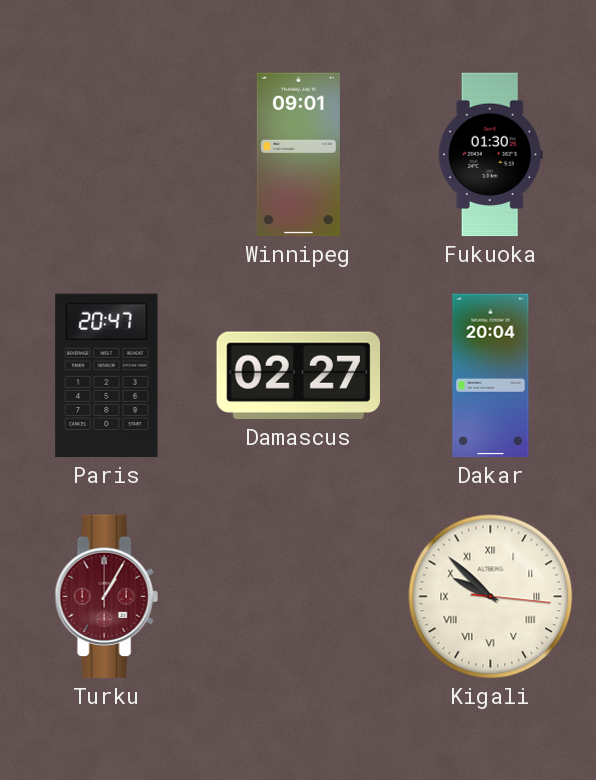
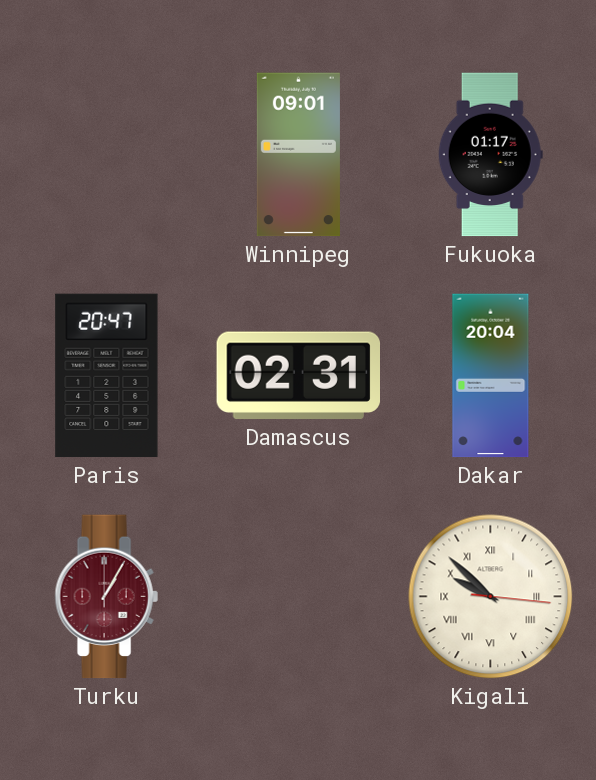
Fukuoka: 01:30 -> 01:17
Damascus: 02:27 -> 02:31
